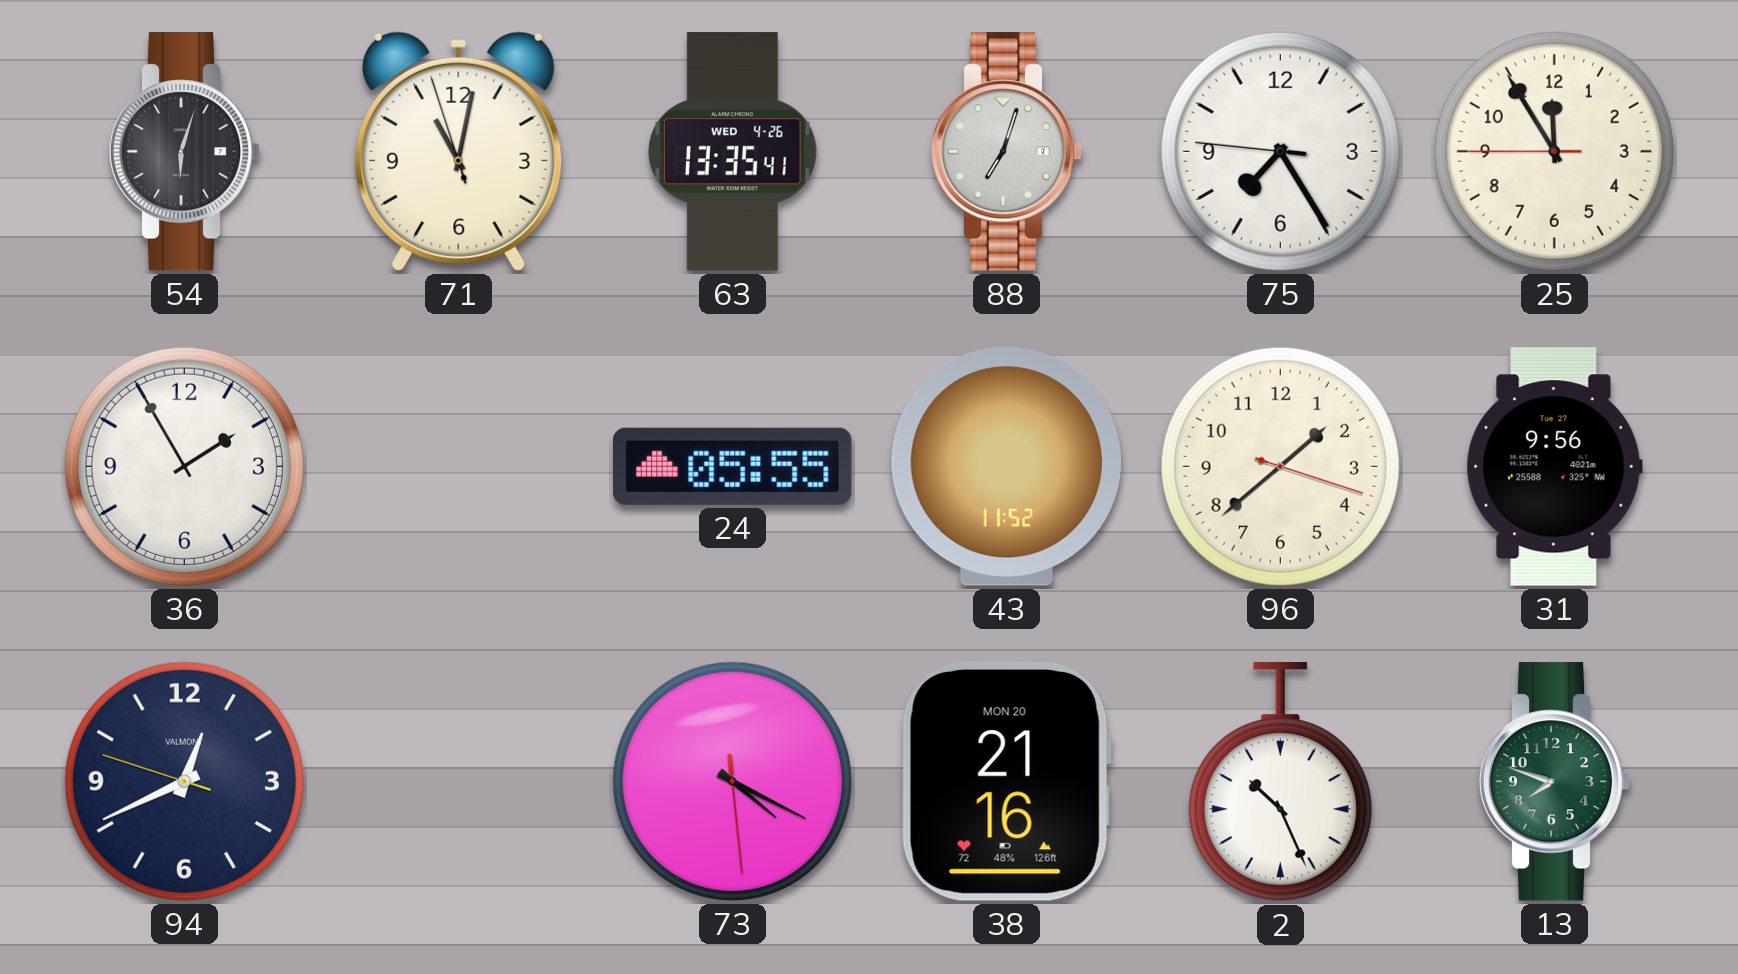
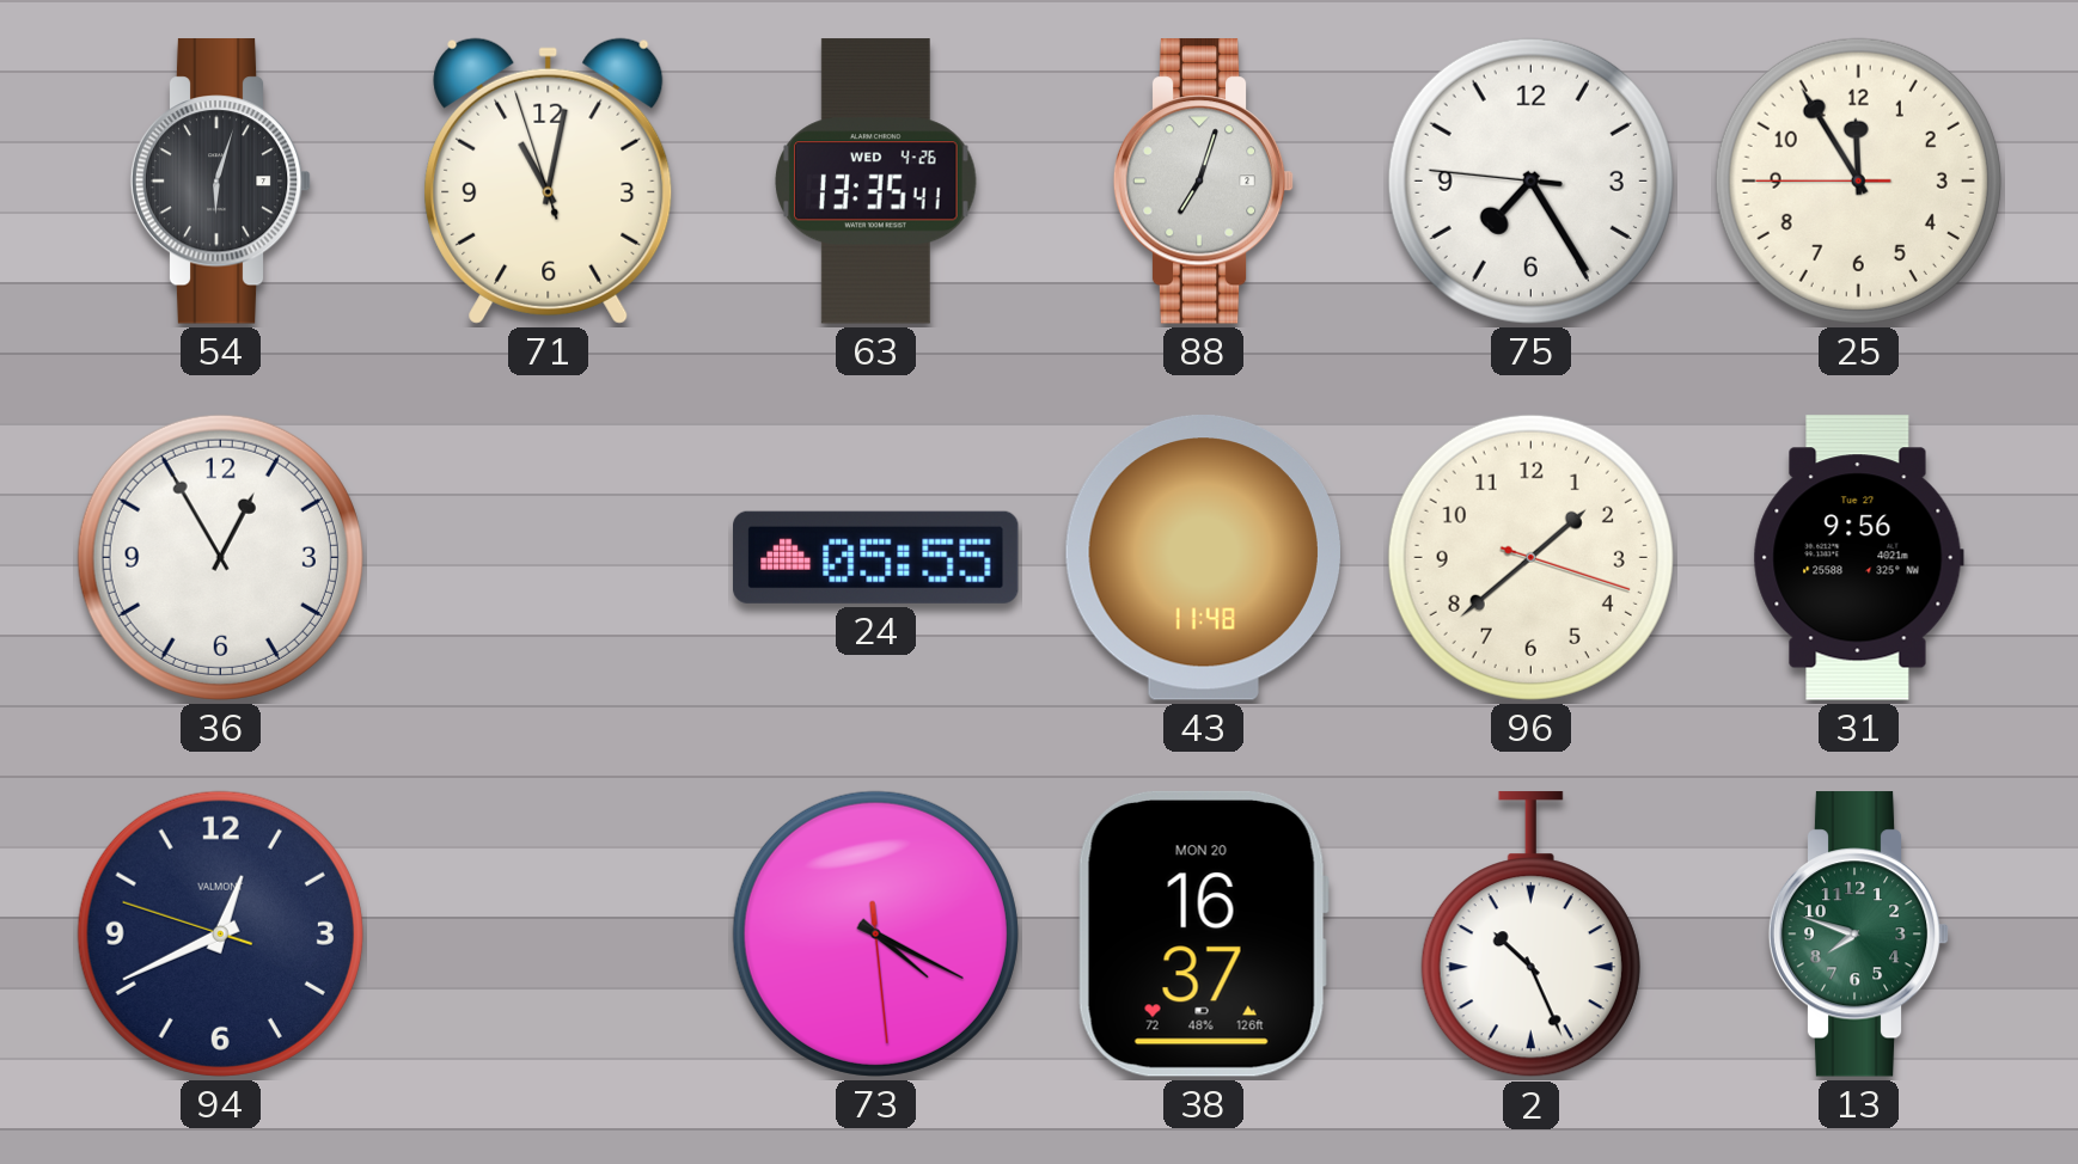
36: 1:55 -> 12:55
43: 11:52 -> 11:48
38: 21:16 -> 16:37
